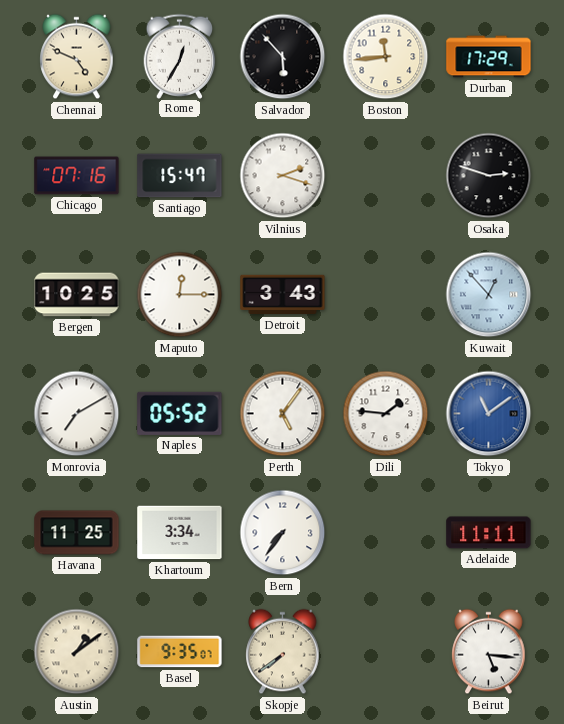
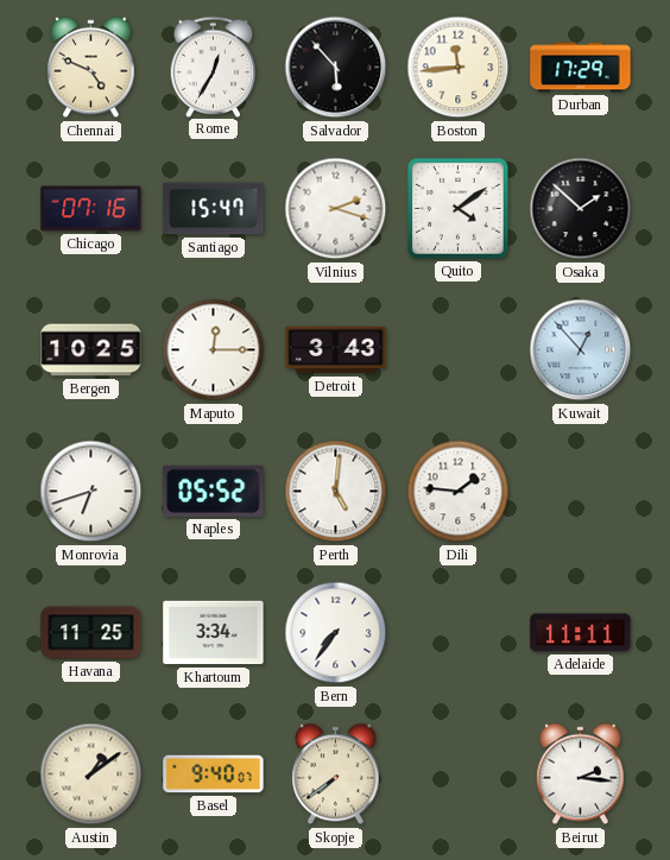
Quito: none -> 4:09
Osaka: 2:48 -> 1:52
Monrovia: 7:10 -> 6:42
Perth: 5:06 -> 5:01
Tokyo: 11:09 -> none
Basel: 9:35 -> 9:40
Beirut: 5:16 -> 2:16
